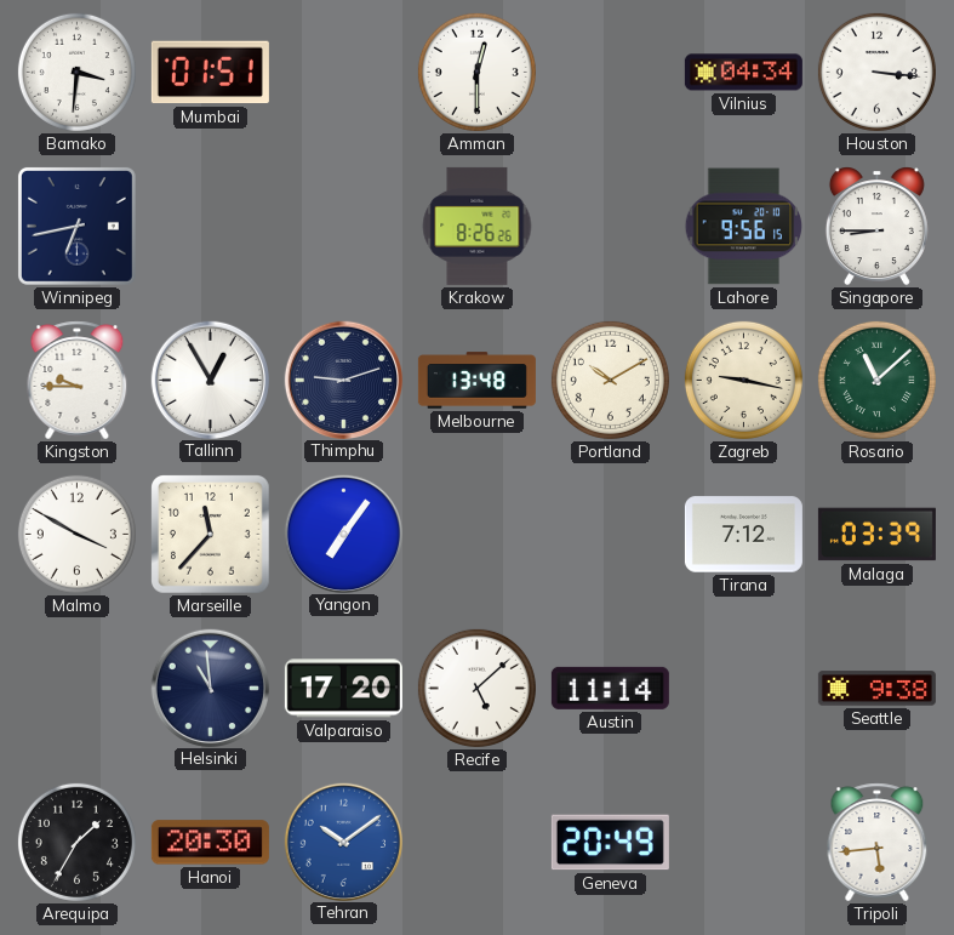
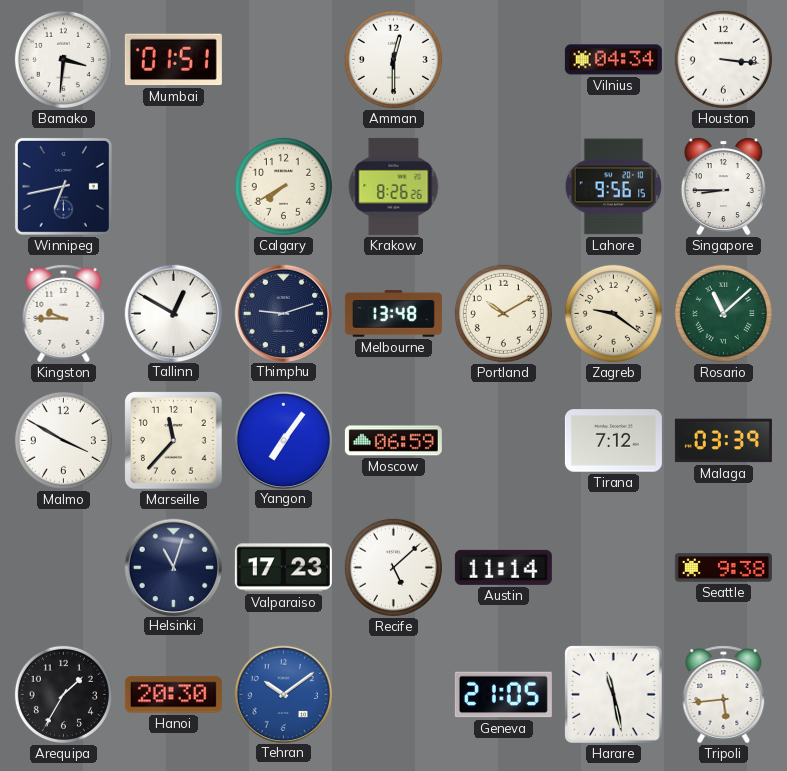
Calgary: none -> 7:40
Tallinn: 12:55 -> 12:50
Zagreb: 9:17 -> 9:21
Moscow: none -> 06:59
Helsinki: 10:59 -> 11:03
Valparaiso: 17:20 -> 17:23
Geneva: 20:49 -> 21:05
Harare: none -> 11:28
